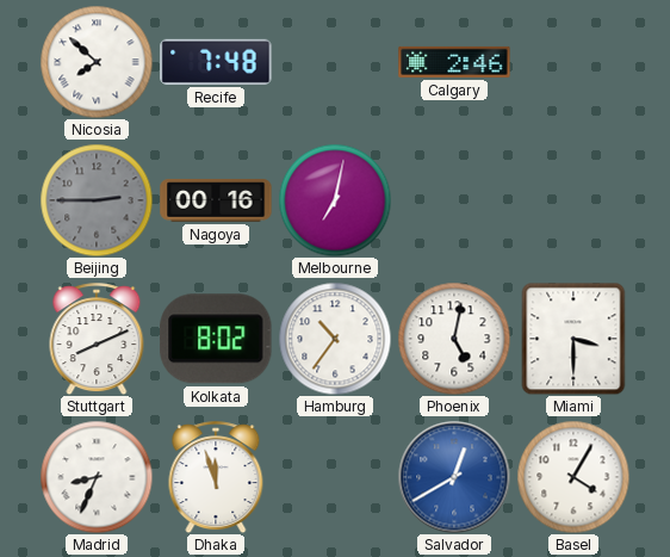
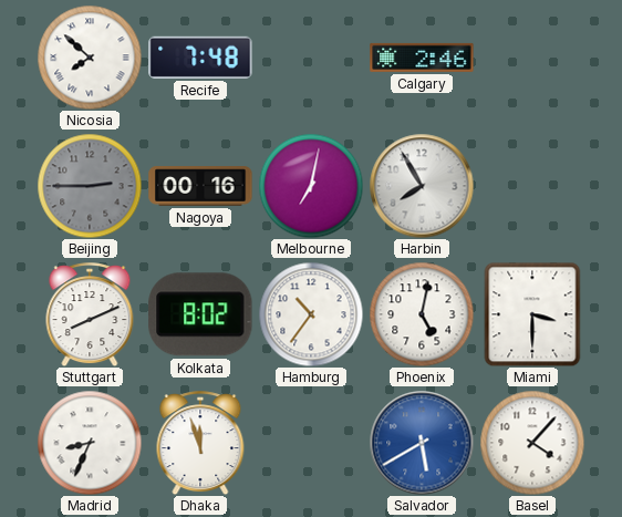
Harbin: none -> 7:55
Salvador: 12:40 -> 5:40
Basel: 4:05 -> 4:07
